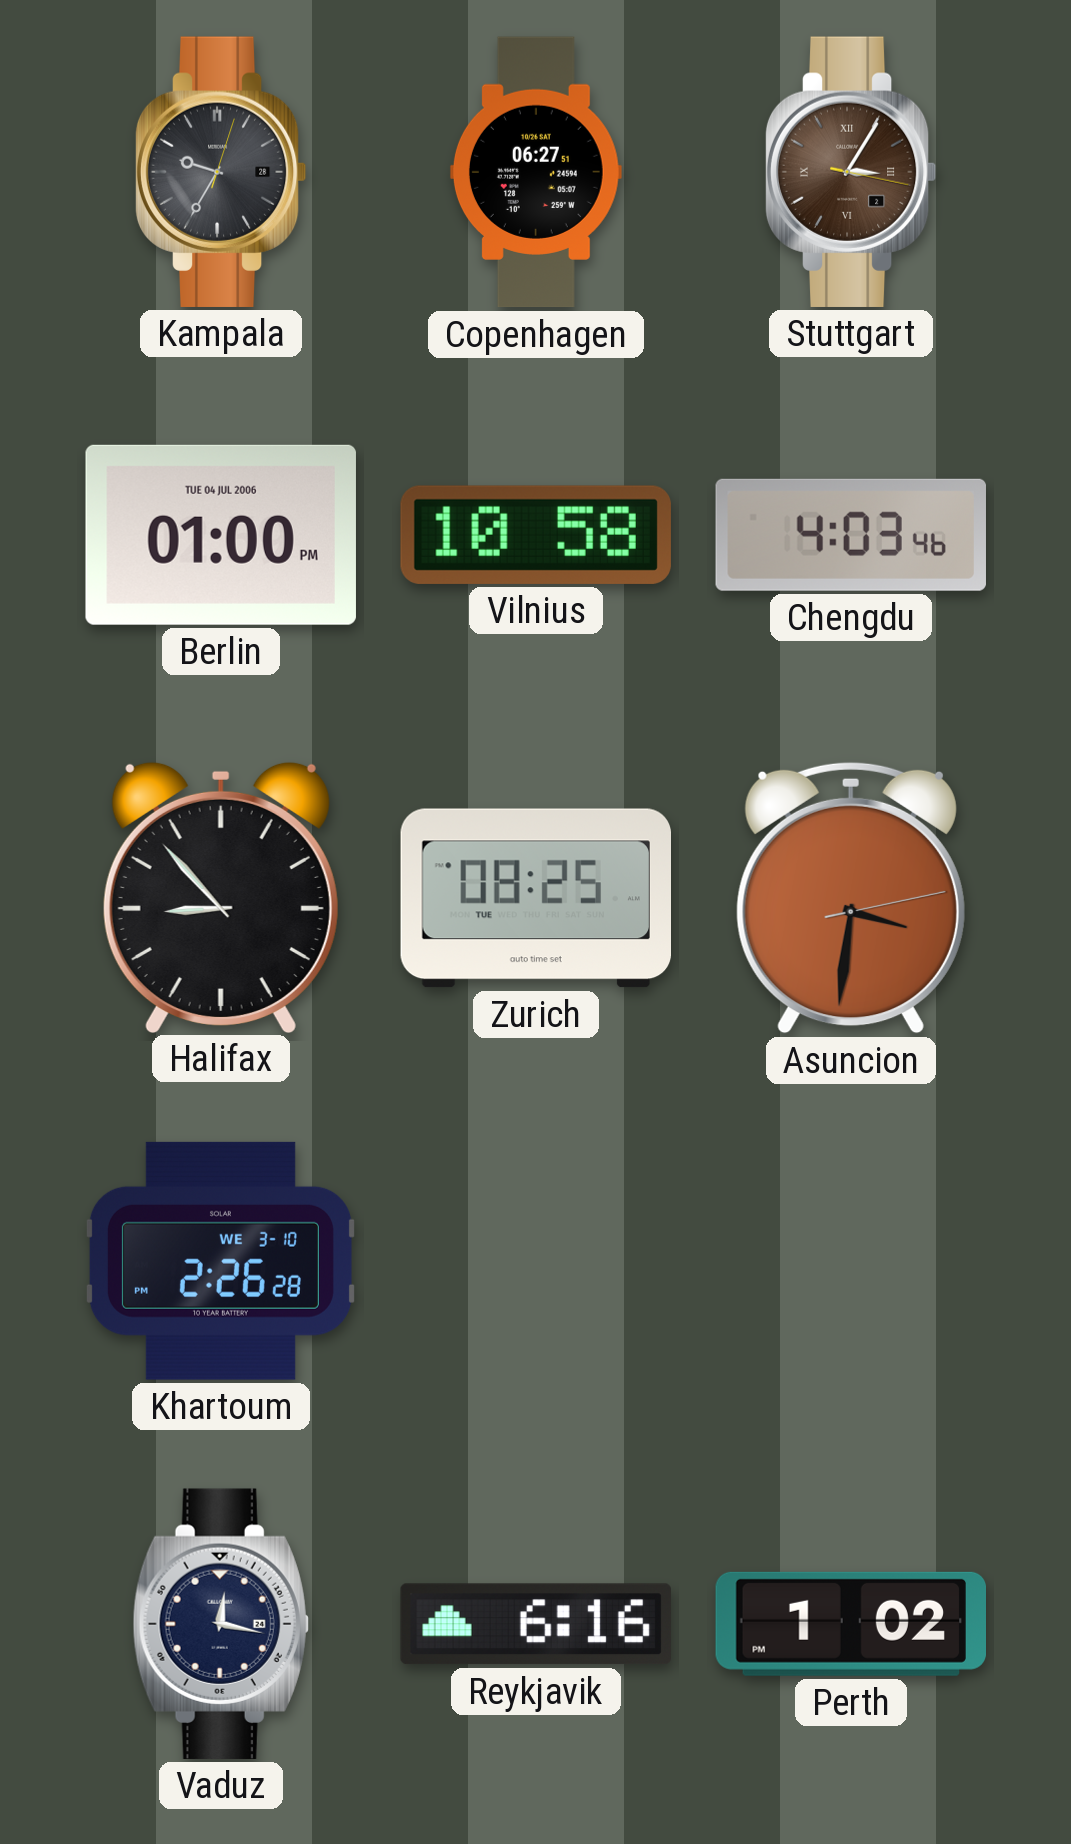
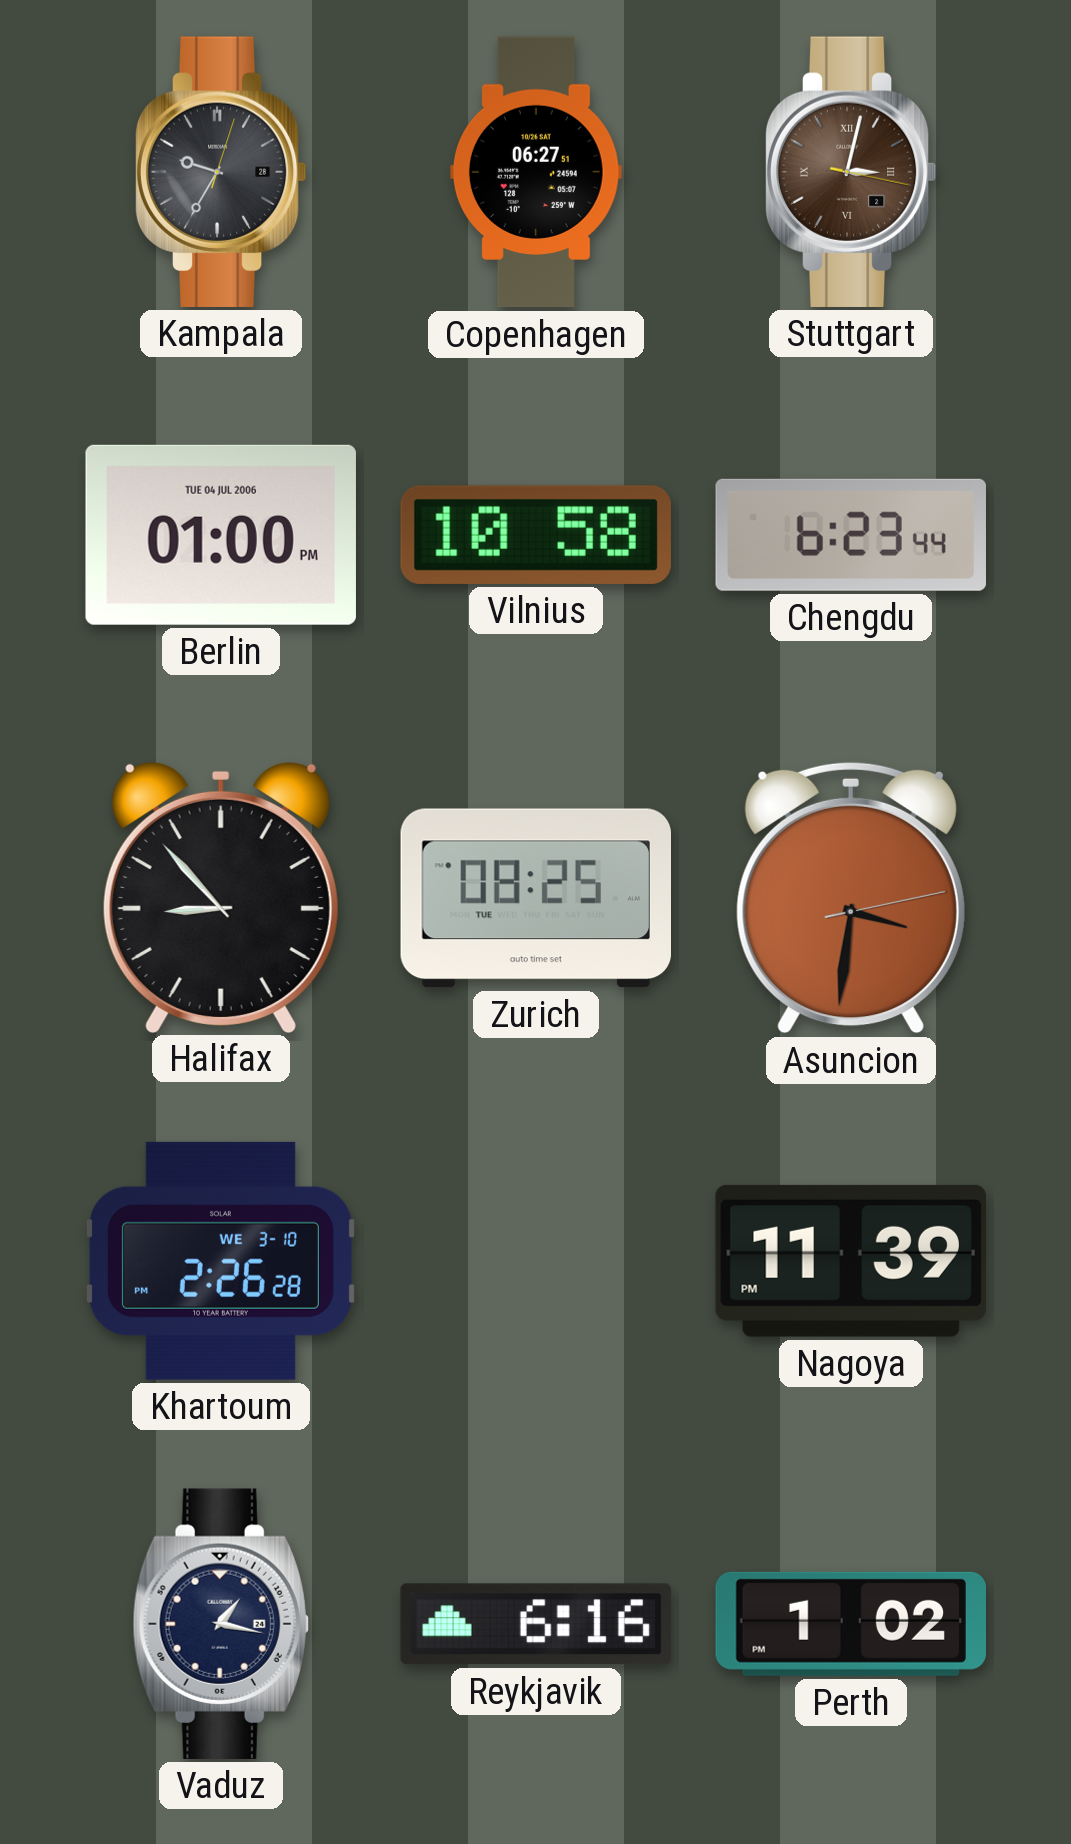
Stuttgart: 3:05 -> 3:02
Chengdu: 4:03 -> 6:23
Nagoya: none -> 11:39
Vaduz: 12:17 -> 1:17
